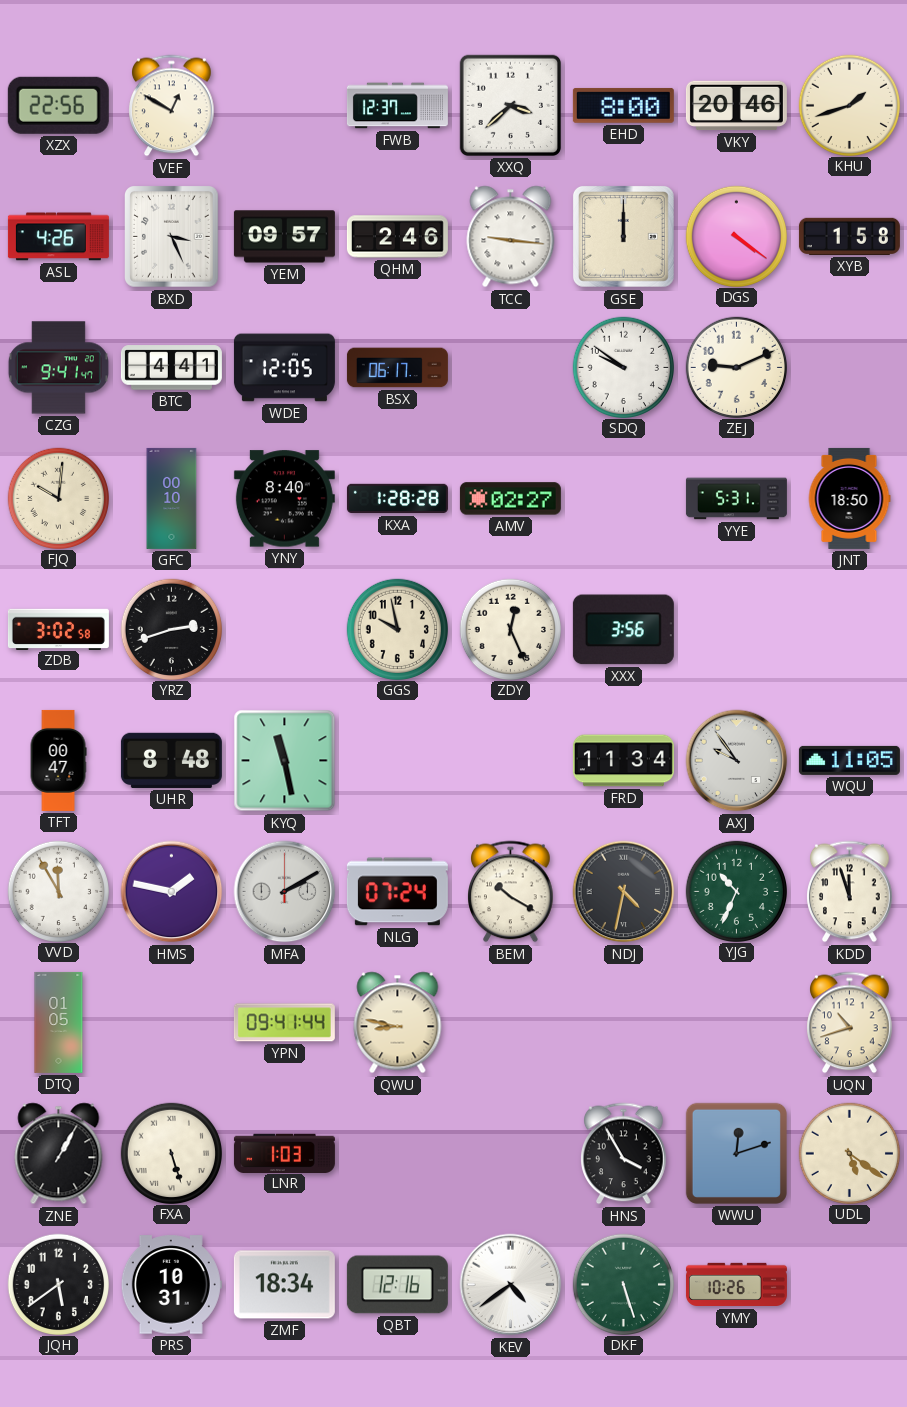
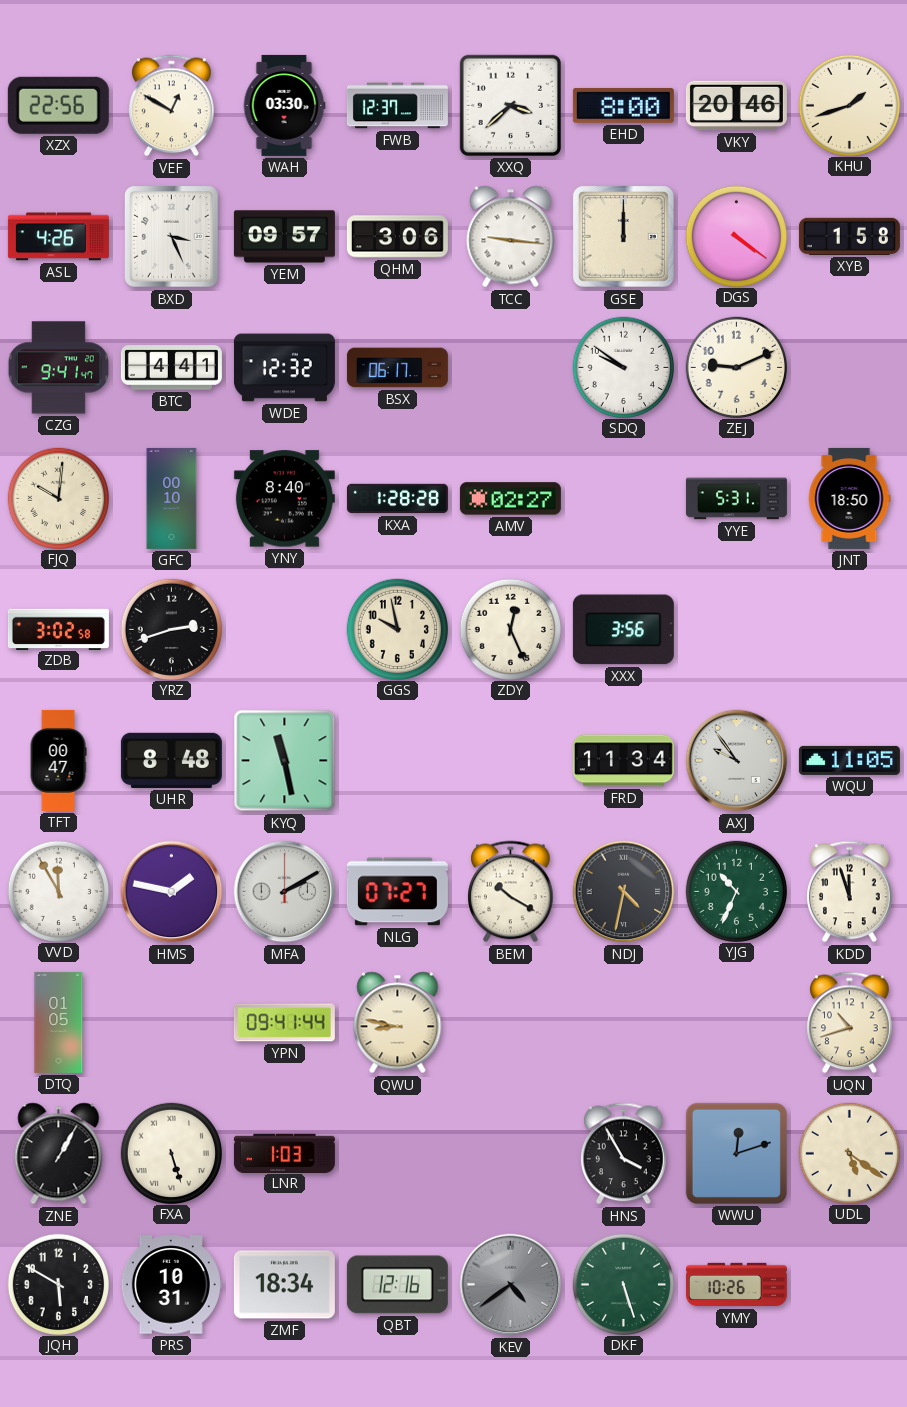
WAH: none -> 03:30
QHM: 2:46 -> 3:06
WDE: 12:05 -> 12:32
NLG: 07:24 -> 07:27
JQH: 5:39 -> 5:50
KEV dial: white -> grey
